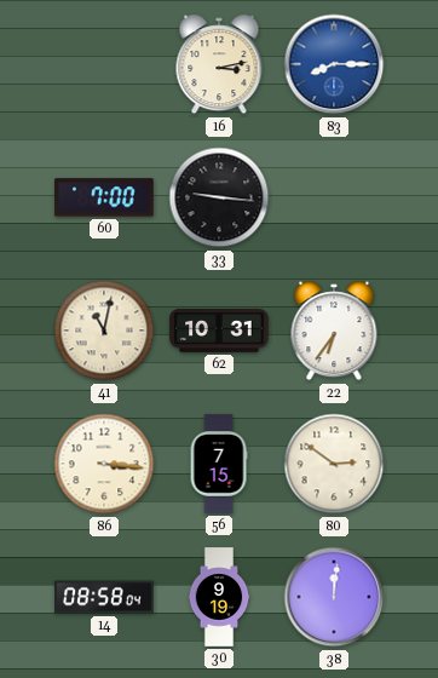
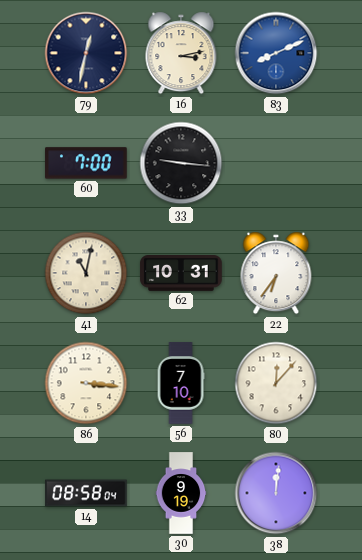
79: none -> 12:32
83: 8:15 -> 8:11
56: 7:15 -> 7:10
80: 2:51 -> 12:07
